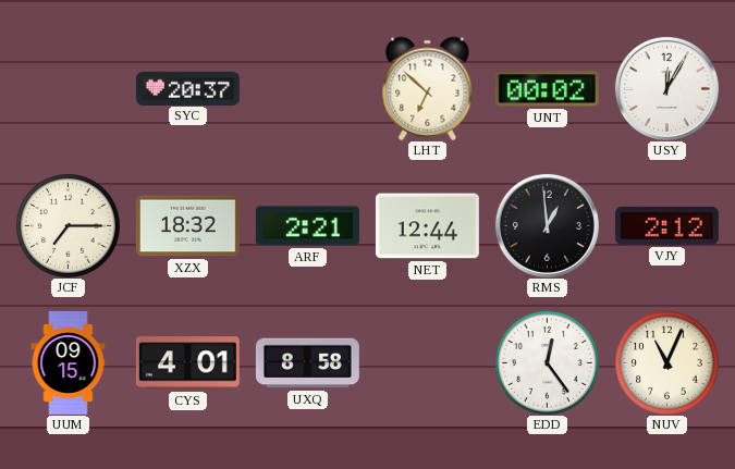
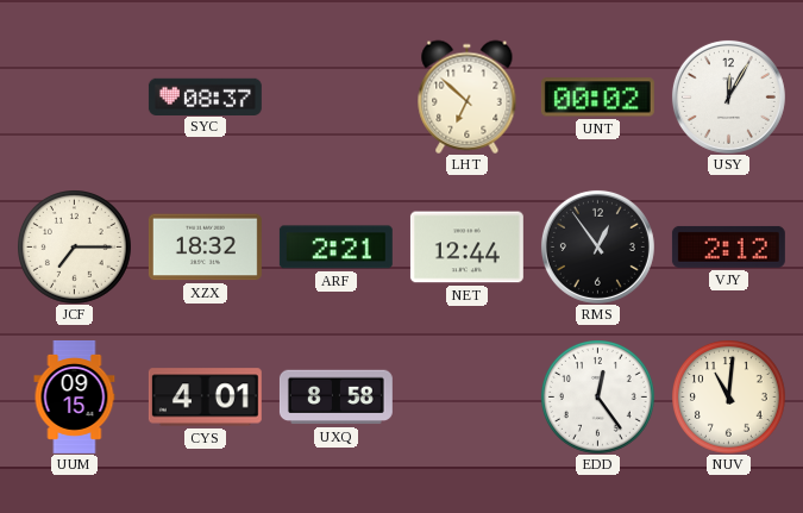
SYC: 20:37 -> 08:37
RMS: 12:59 -> 12:54
NUV: 11:04 -> 11:01
